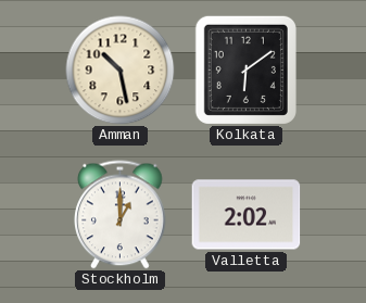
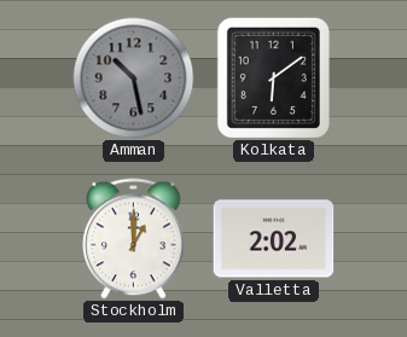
Amman dial: cream -> grey
